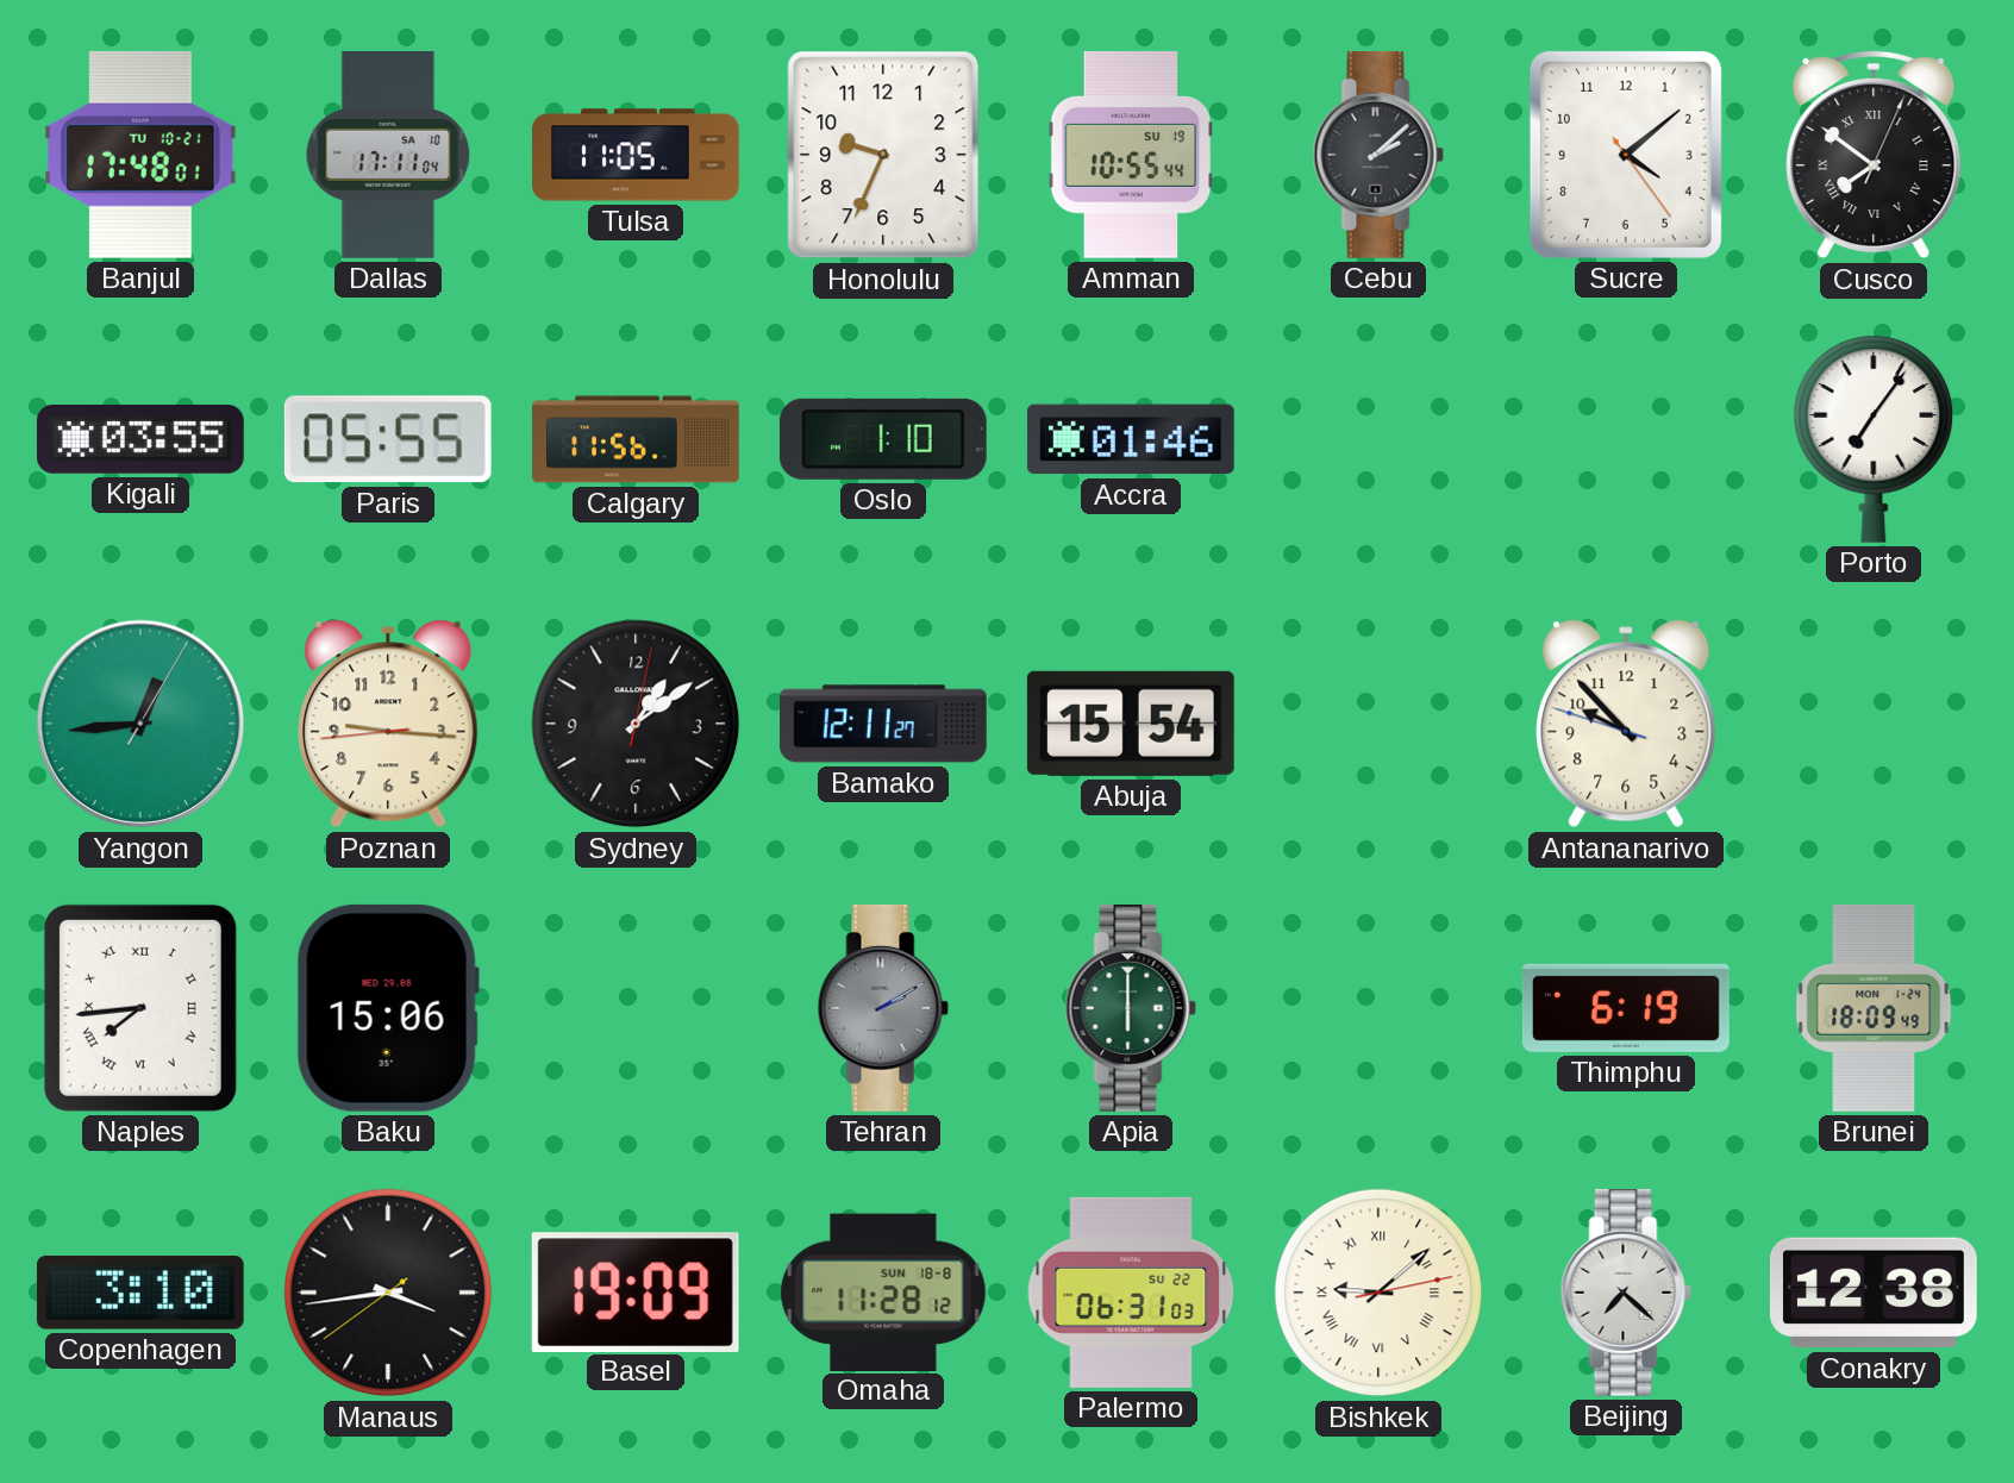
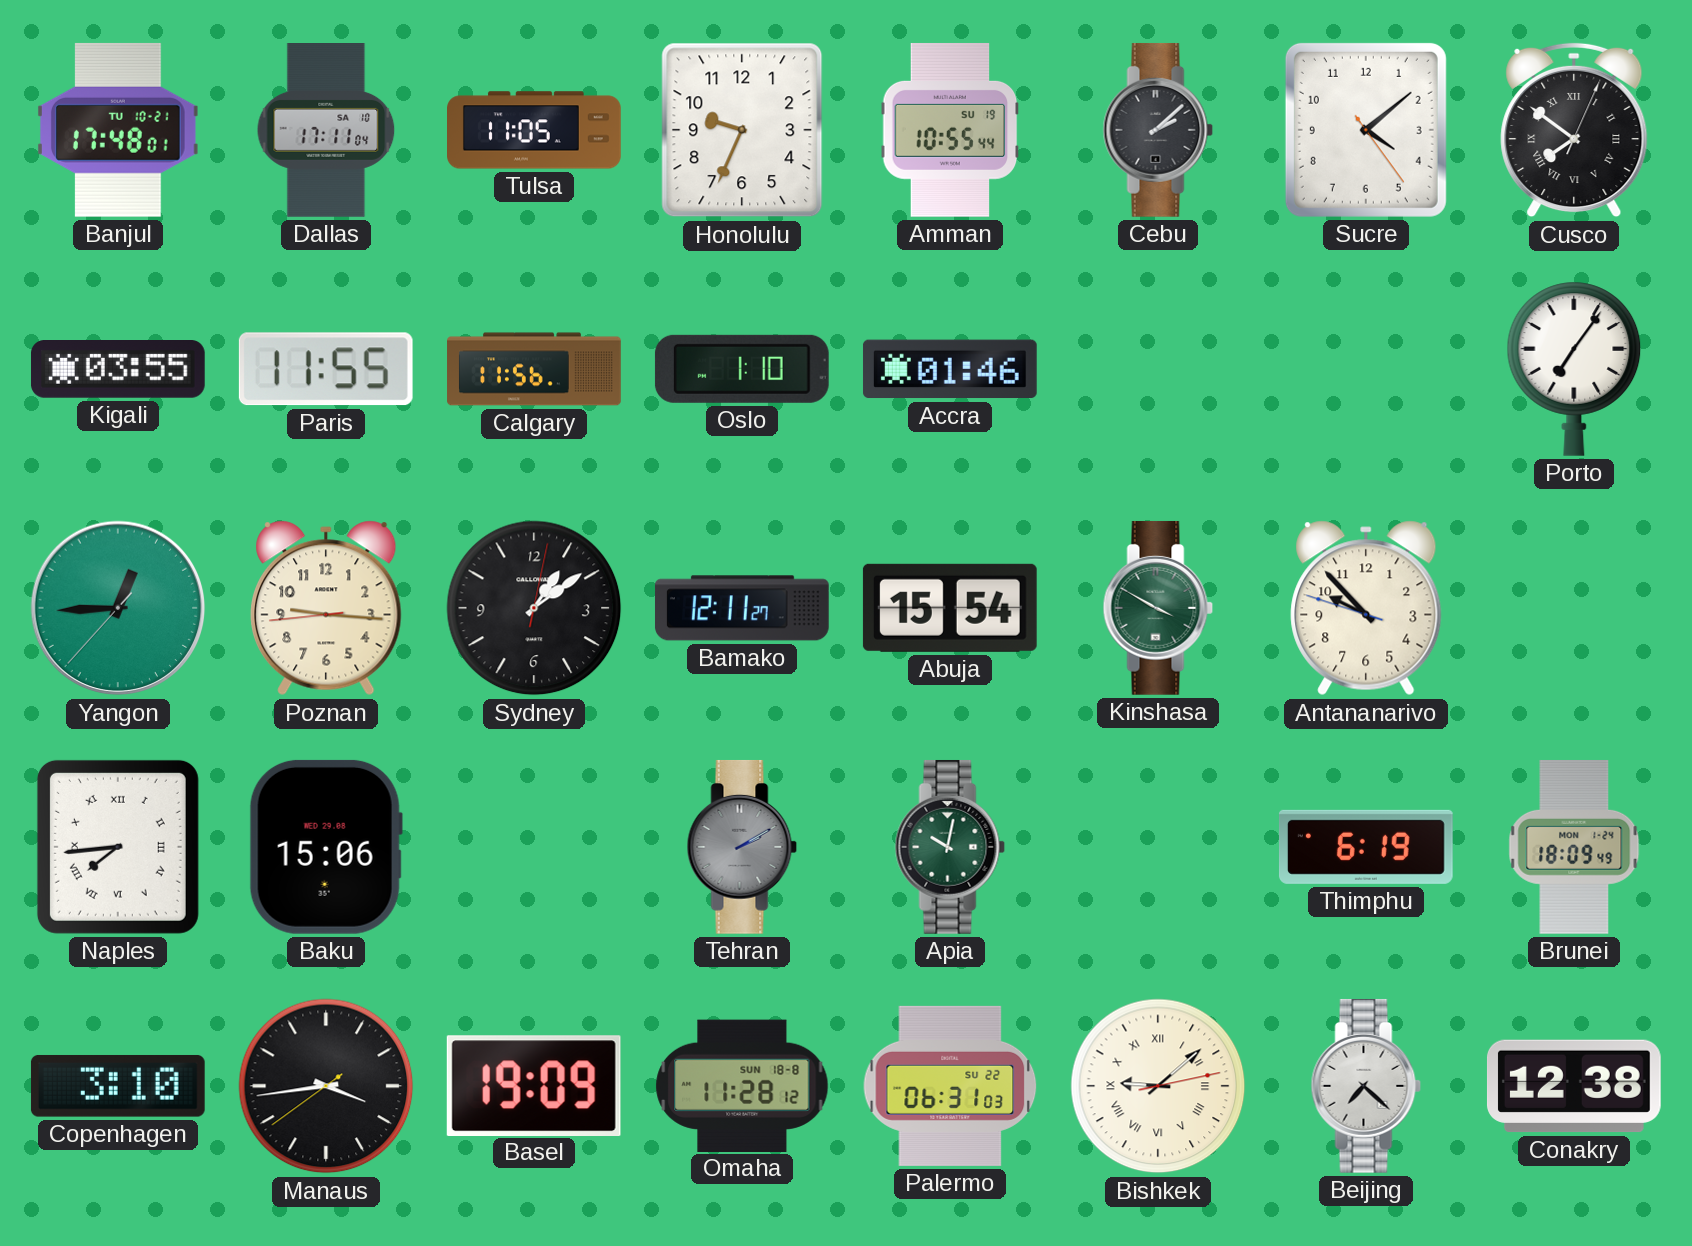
Paris: 05:55 -> 11:55
Yangon: 12:44:05 -> 12:44:37
Kinshasa: none -> 3:50
Apia: 6:00 -> 10:02
